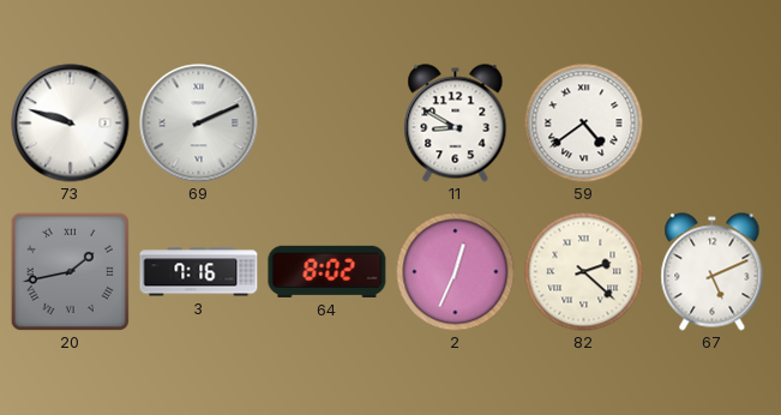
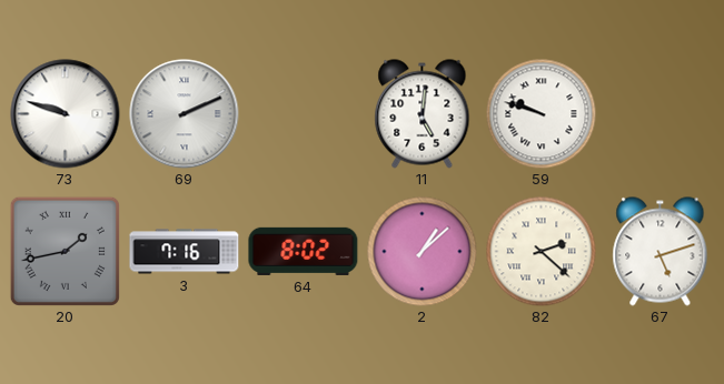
11: 8:50 -> 5:01
59: 4:39 -> 9:48
2: 12:34 -> 1:08
67: 5:11 -> 5:12
